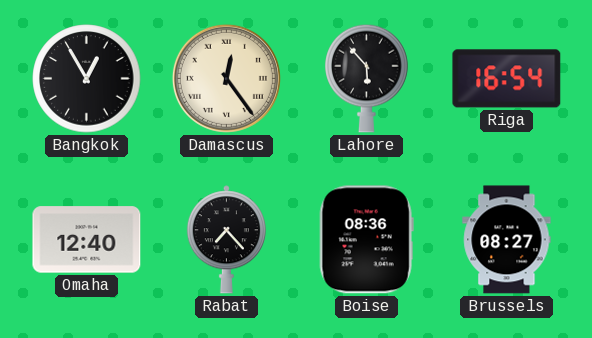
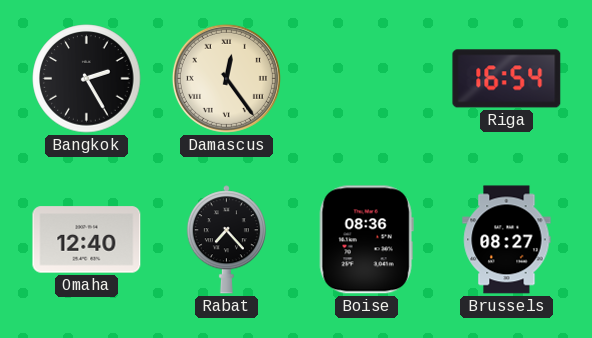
Bangkok: 12:55 -> 2:25
Lahore: 5:53 -> none
